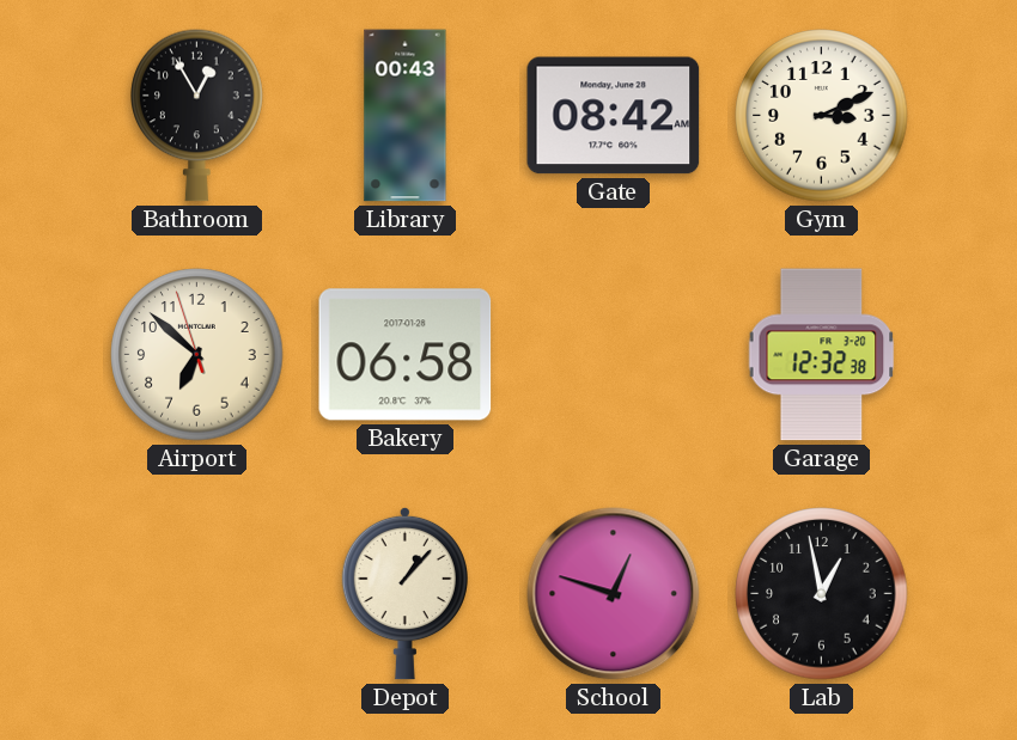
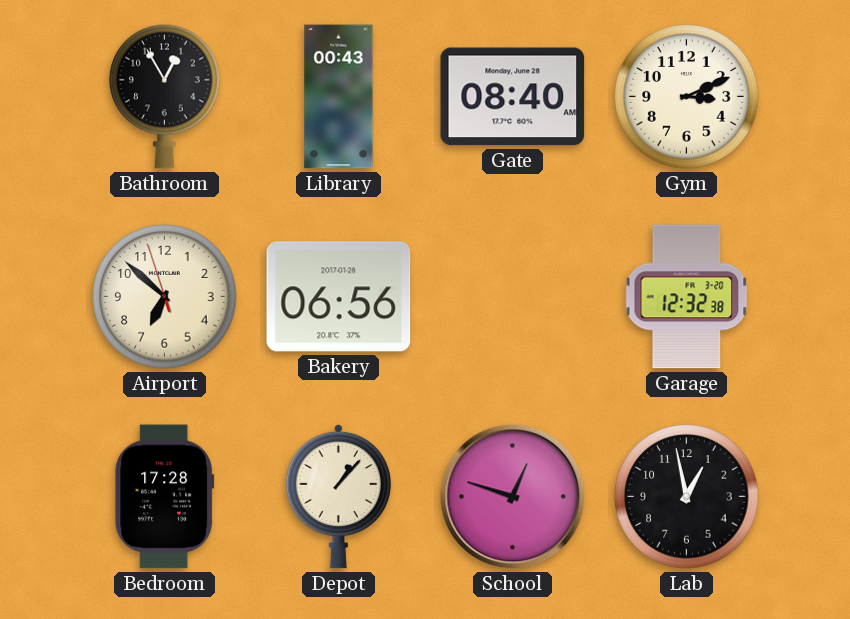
Gate: 08:42 -> 08:40
Bakery: 06:58 -> 06:56
Bedroom: none -> 17:28
